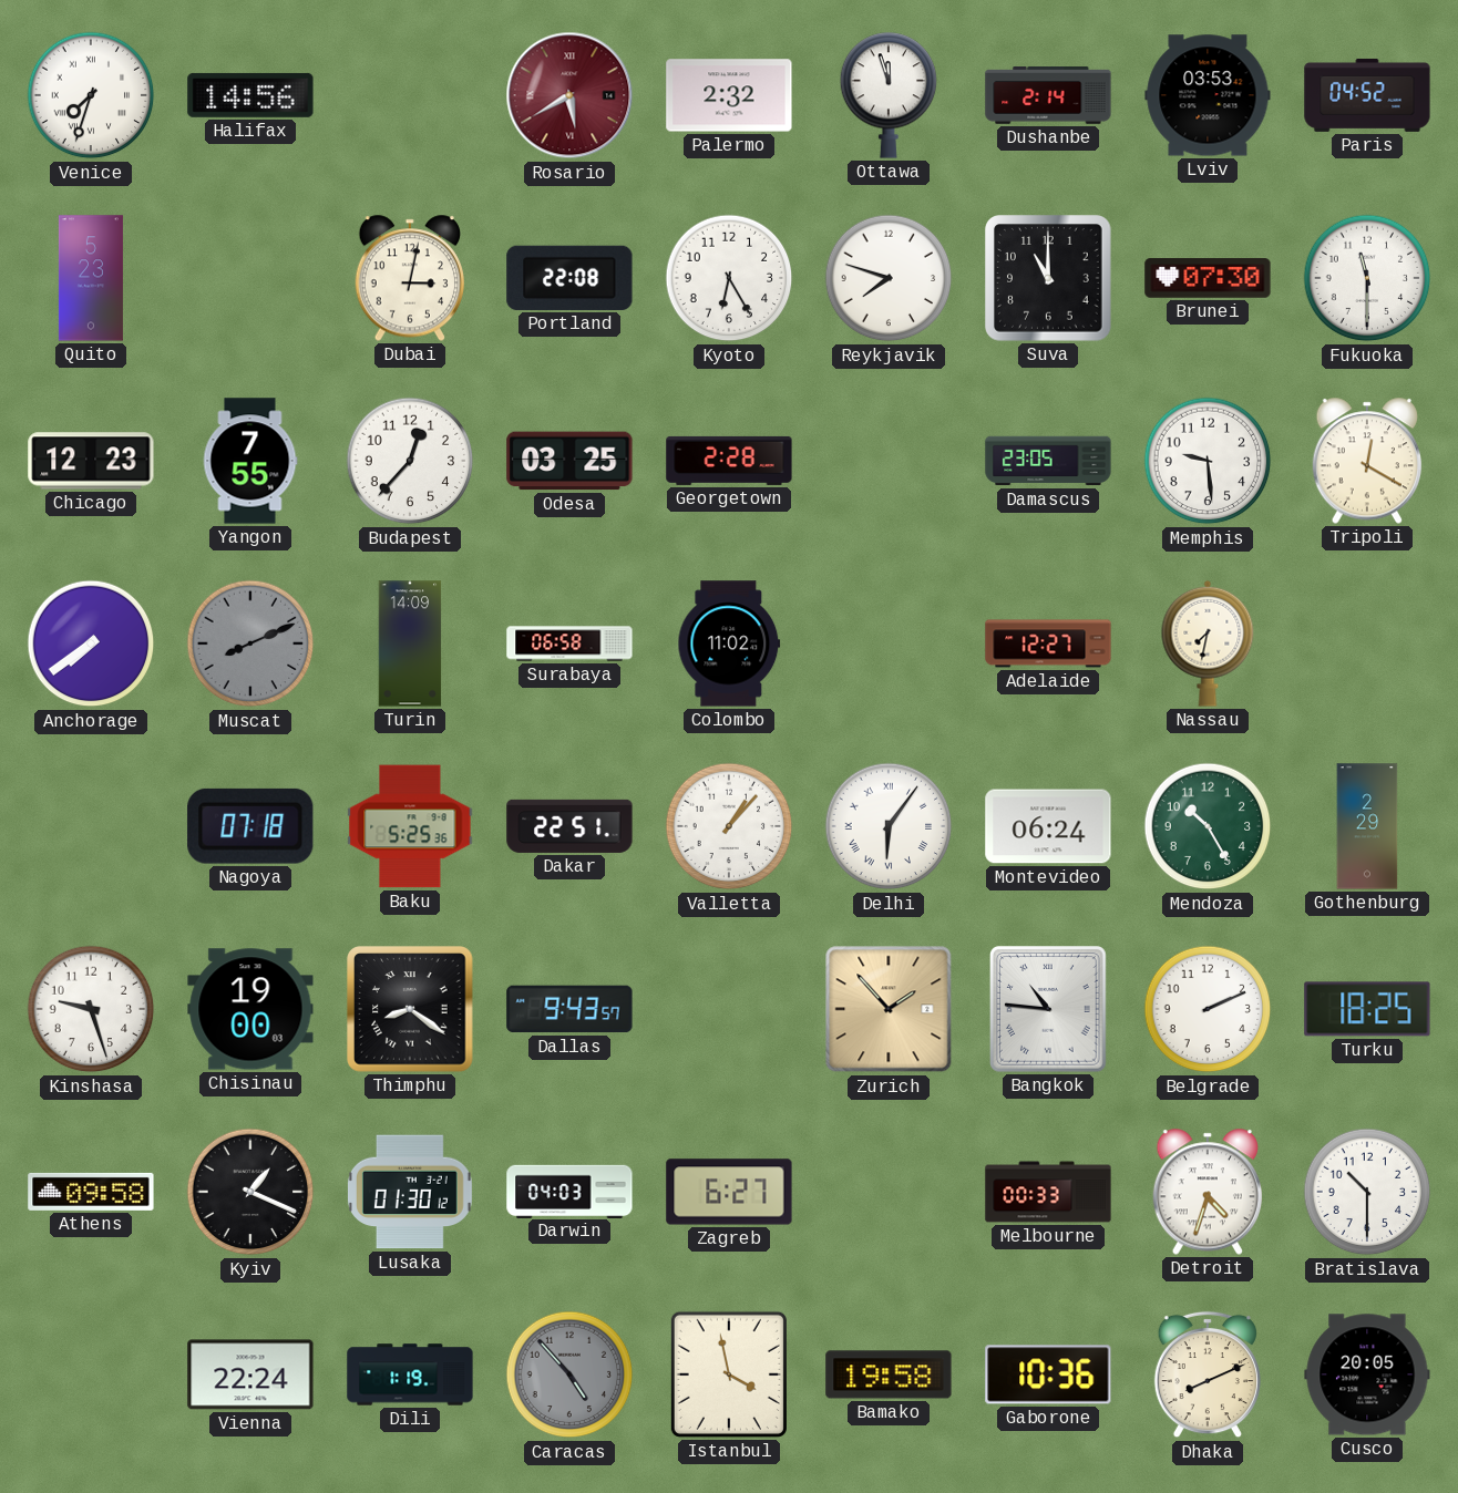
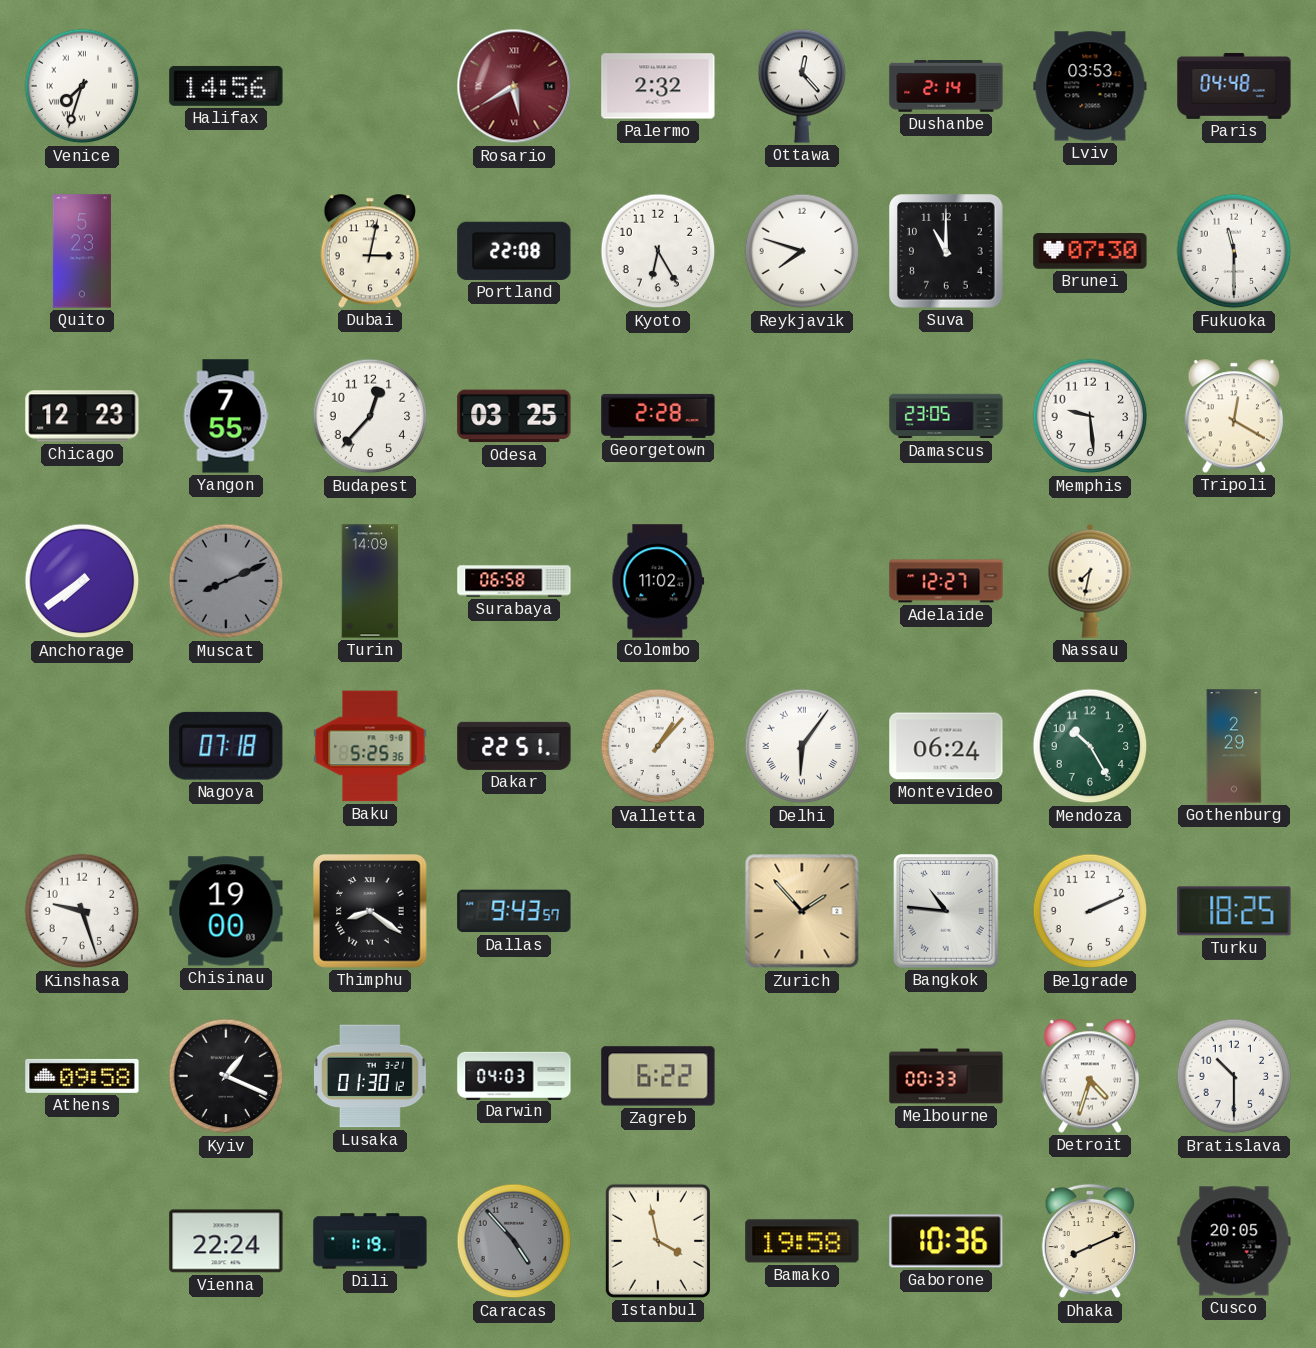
Ottawa: 11:57 -> 12:23
Paris: 04:52 -> 04:48
Zagreb: 6:27 -> 6:22
